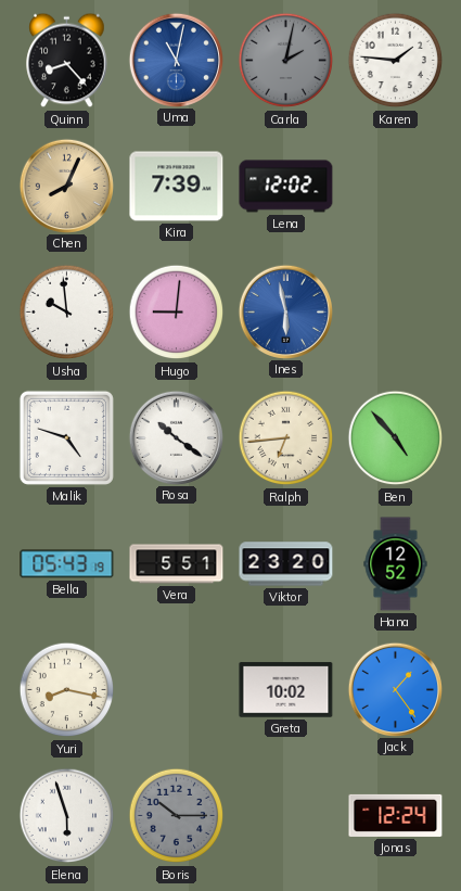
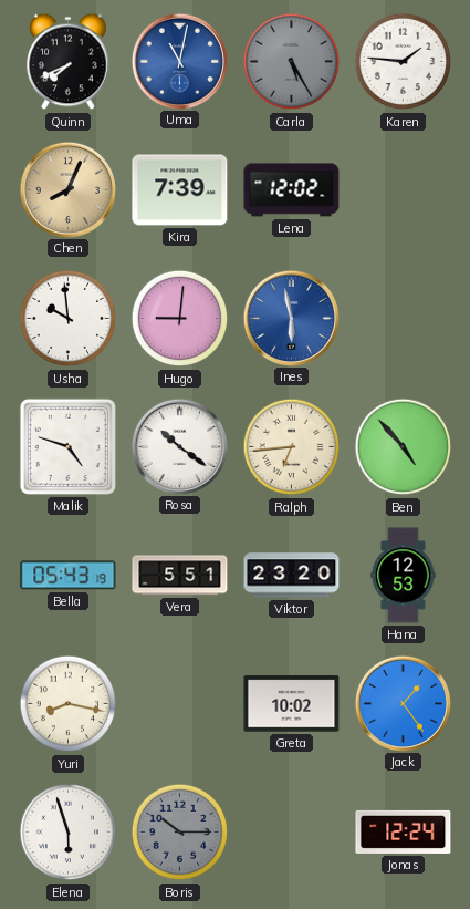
Quinn: 8:23 -> 7:41
Carla: 2:02 -> 5:25
Hana: 12:52 -> 12:53
